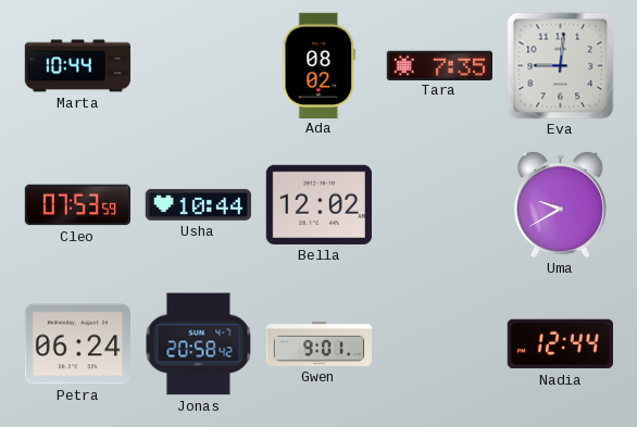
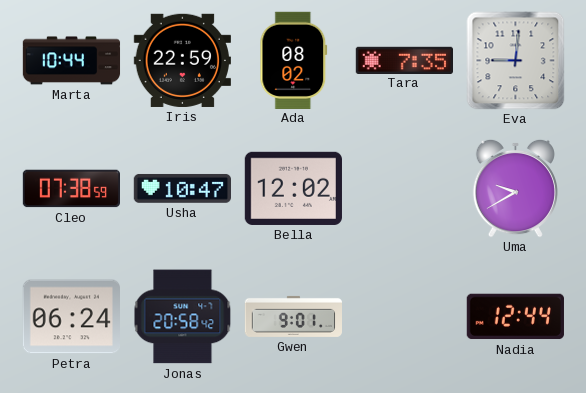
Iris: none -> 22:59
Cleo: 07:53 -> 07:38
Usha: 10:44 -> 10:47
